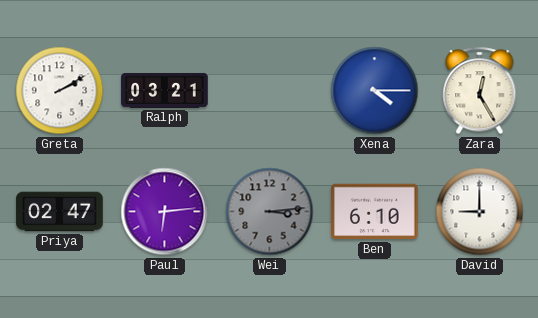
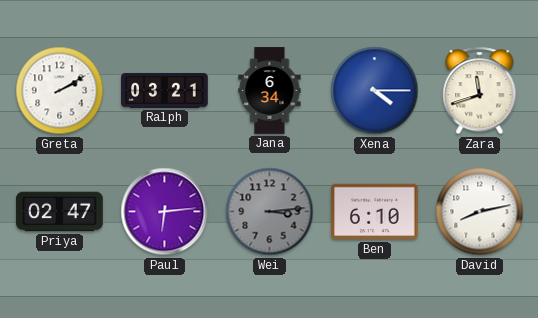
Jana: none -> 6:34
Zara: 12:25 -> 11:42
David: 9:00 -> 8:13
